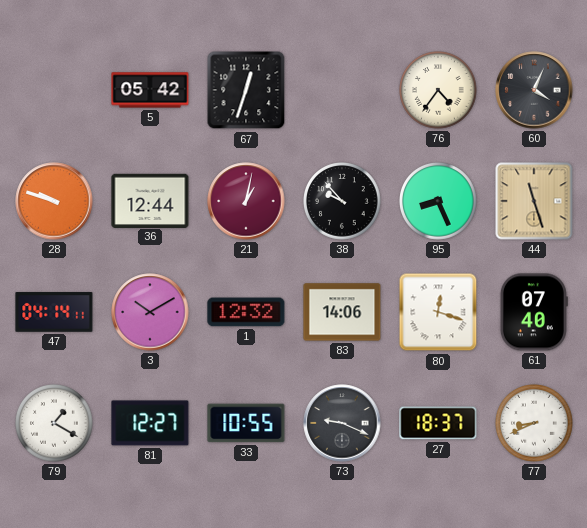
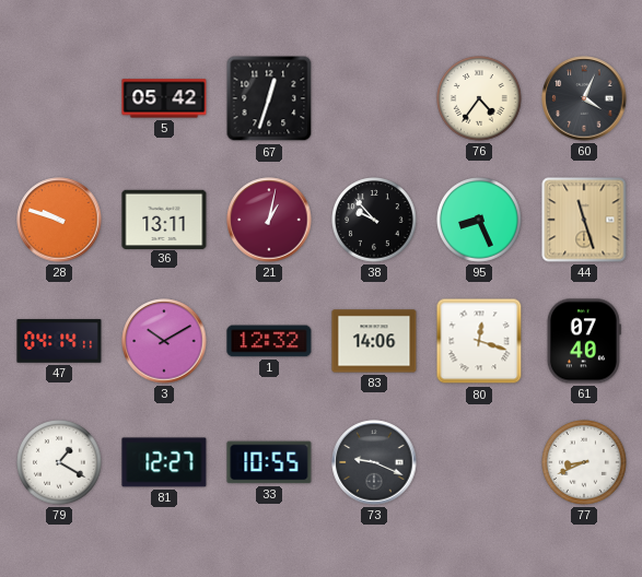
36: 12:44 -> 13:11
27: 18:37 -> none
